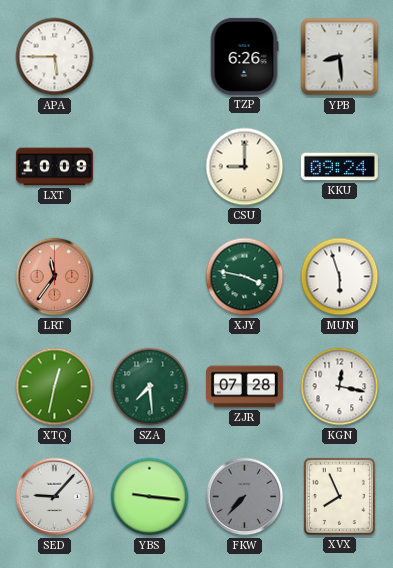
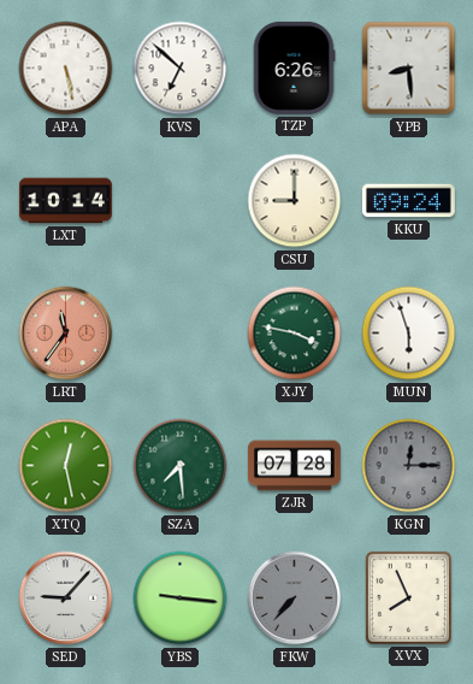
APA: 5:45 -> 5:28
KVS: none -> 6:52
LXT: 10:09 -> 10:14
XTQ: 12:32 -> 12:28
KGN: 12:17 -> 12:15
KGN dial: white -> grey
